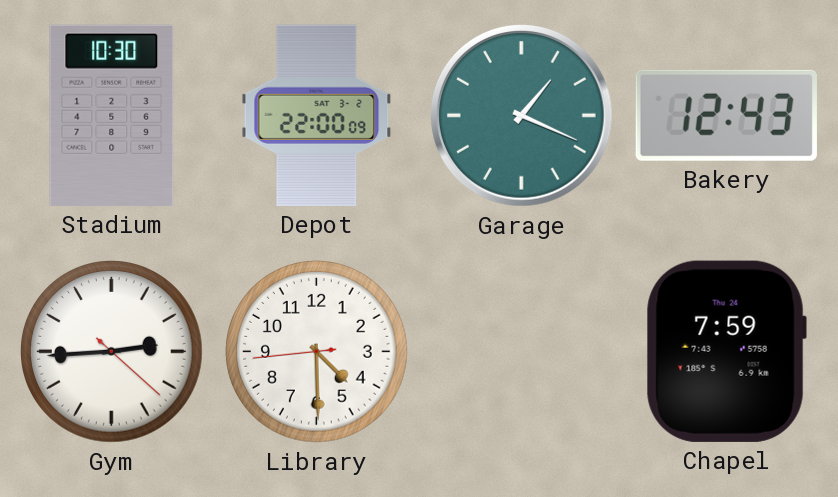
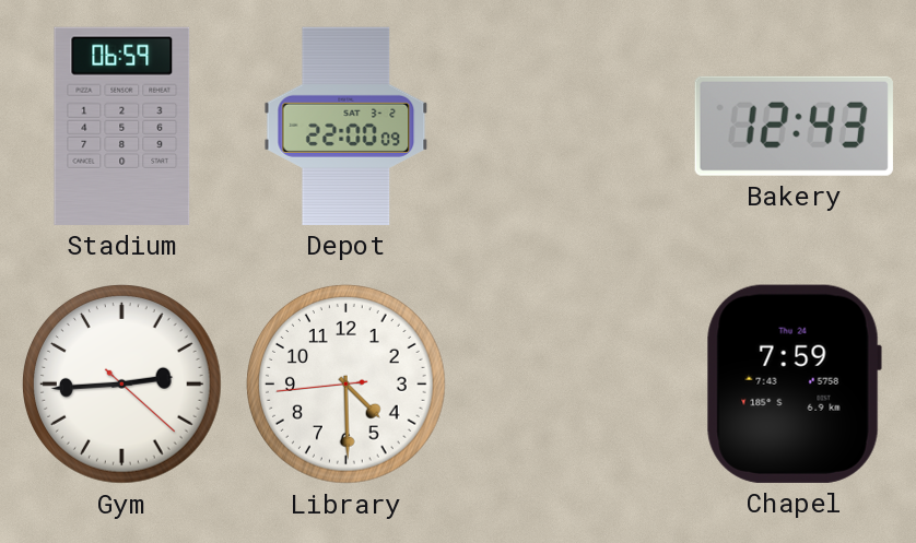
Stadium: 10:30 -> 06:59
Garage: 1:19 -> none
